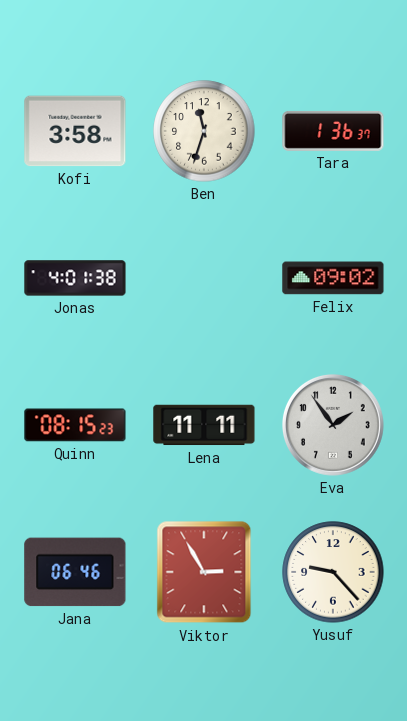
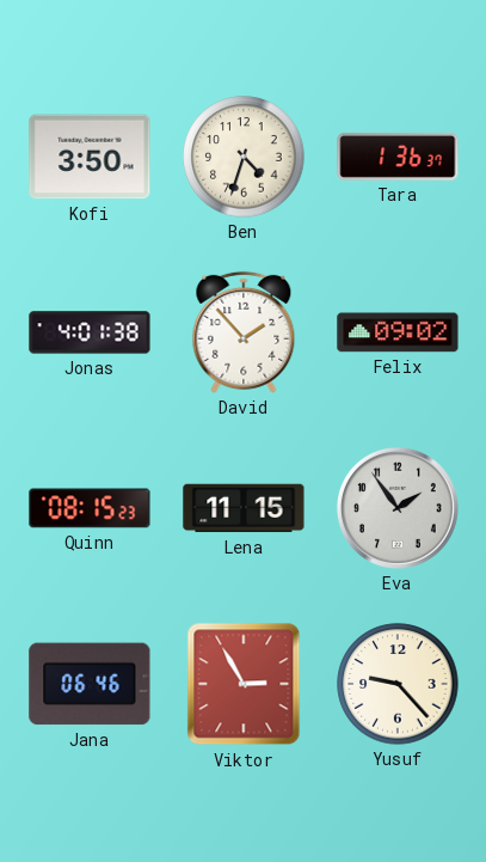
Kofi: 3:58 -> 3:50
Ben: 11:33 -> 4:33
David: none -> 1:53
Lena: 11:11 -> 11:15
